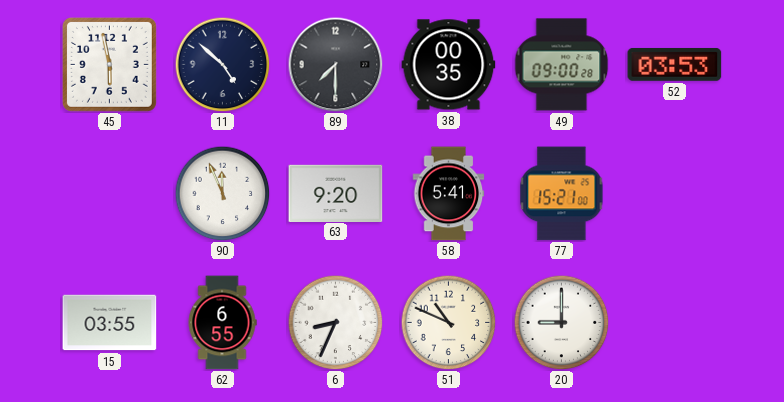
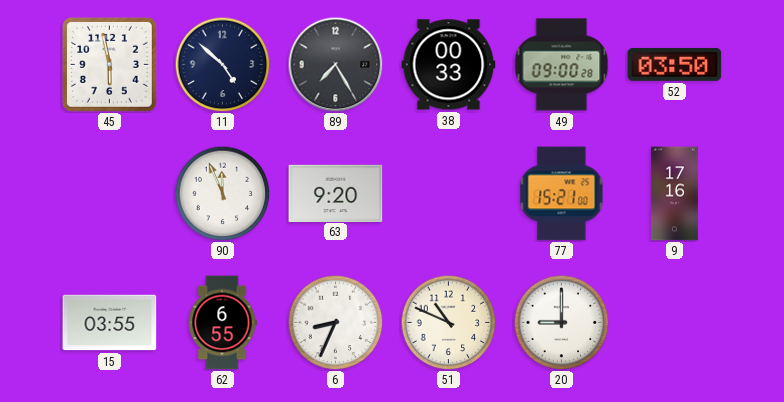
89: 7:30 -> 7:25
38: 00:35 -> 00:33
52: 03:53 -> 03:50
58: 5:41 -> none
9: none -> 17:16
